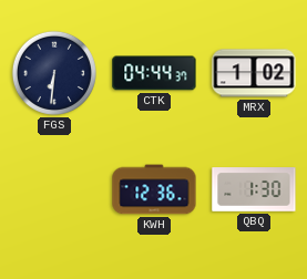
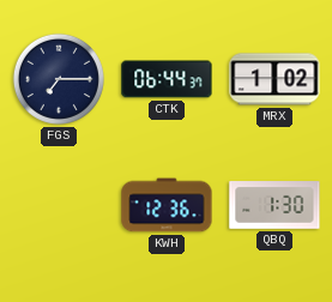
FGS: 6:31 -> 7:15
CTK: 04:44 -> 06:44
